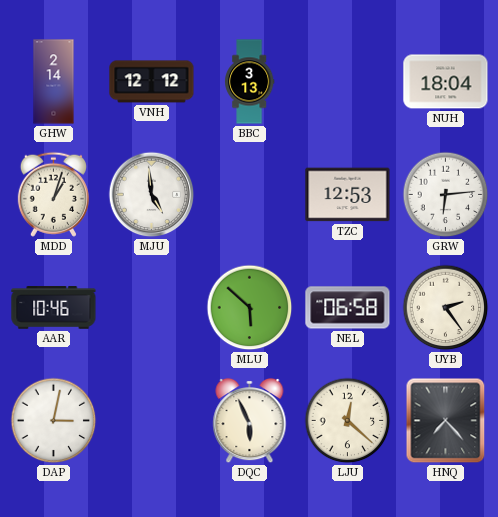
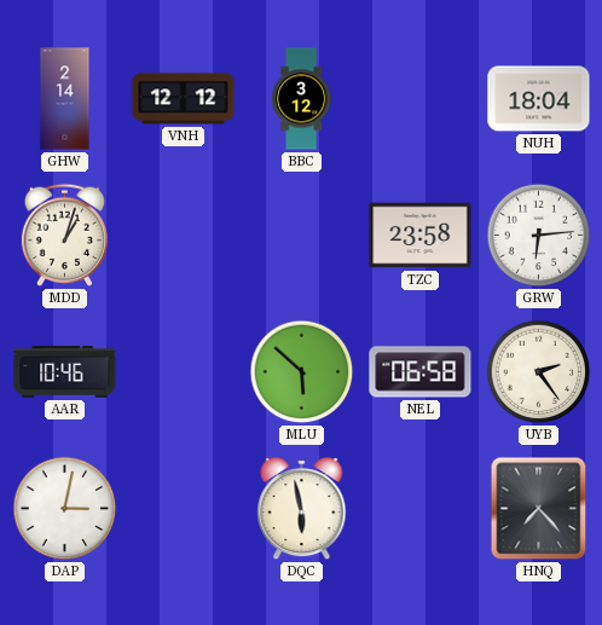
BBC: 3:13 -> 3:12
MJU: 4:59 -> none
TZC: 12:53 -> 23:58
DQC: 5:56 -> 5:58
LJU: 12:22 -> none
